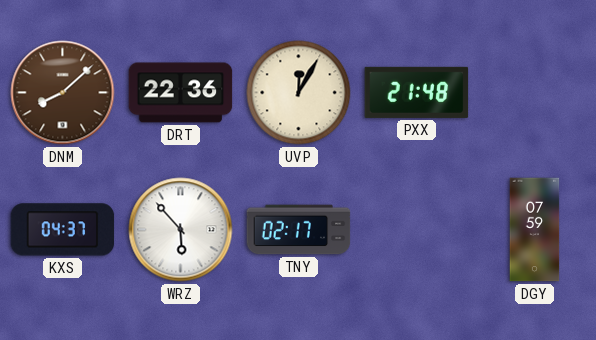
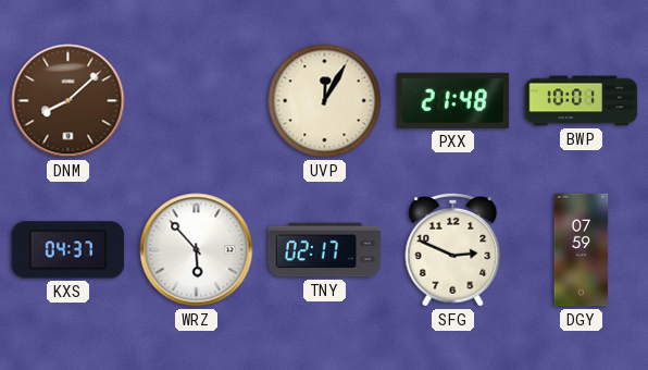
DRT: 22:36 -> none
BWP: none -> 10:01
SFG: none -> 2:49
